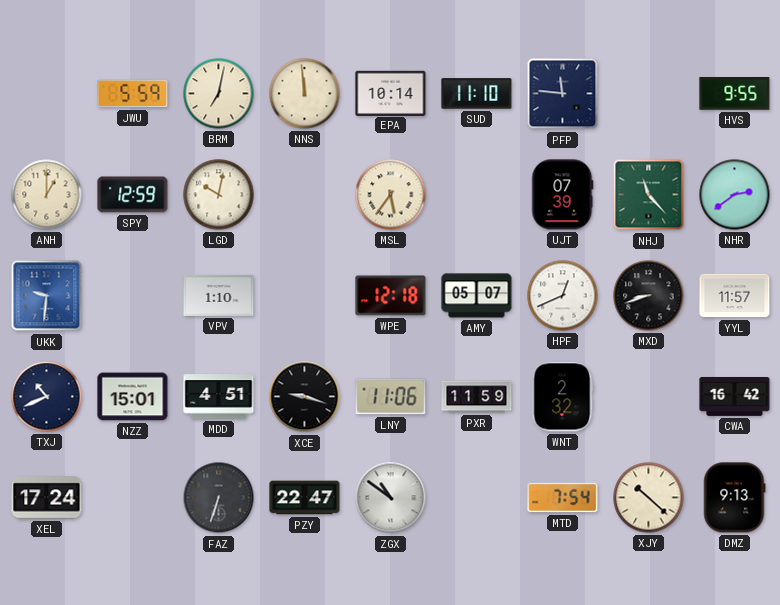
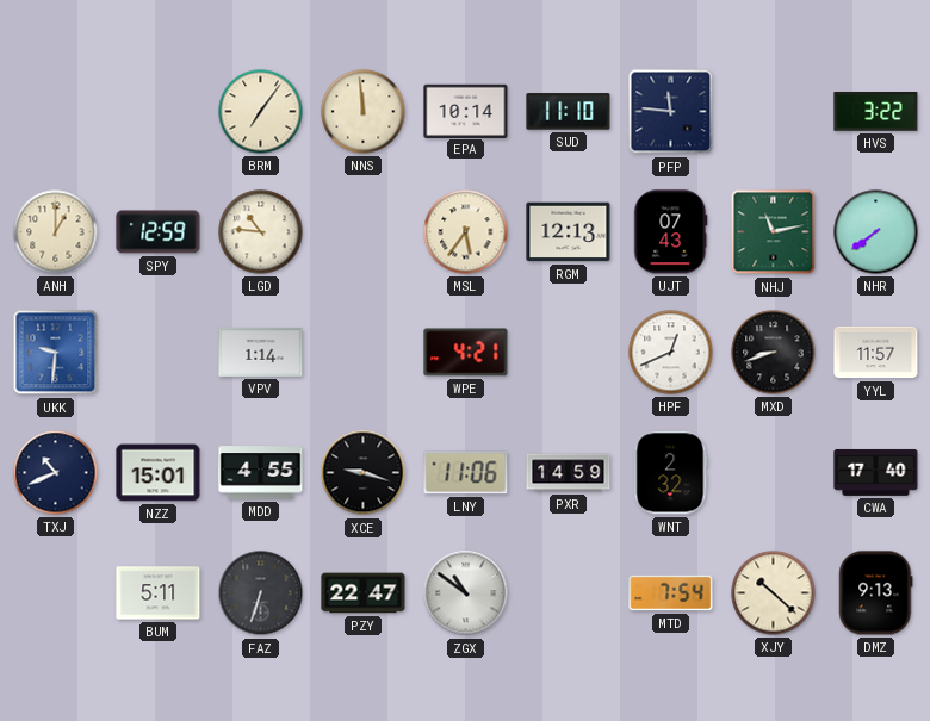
JWU: 5:59 -> none
BRM: 7:02 -> 7:06
HVS: 9:55 -> 3:22
LGD: 10:02 -> 10:46
RGM: none -> 12:13
UJT: 07:39 -> 07:43
NHJ: 11:23 -> 11:13
NHR: 2:39 -> 7:39
VPV: 1:10 -> 1:14
WPE: 12:18 -> 4:21
AMY: 05:07 -> none
MDD: 4:51 -> 4:55
PXR: 11:59 -> 14:59
CWA: 16:42 -> 17:40
XEL: 17:24 -> none
BUM: none -> 5:11
